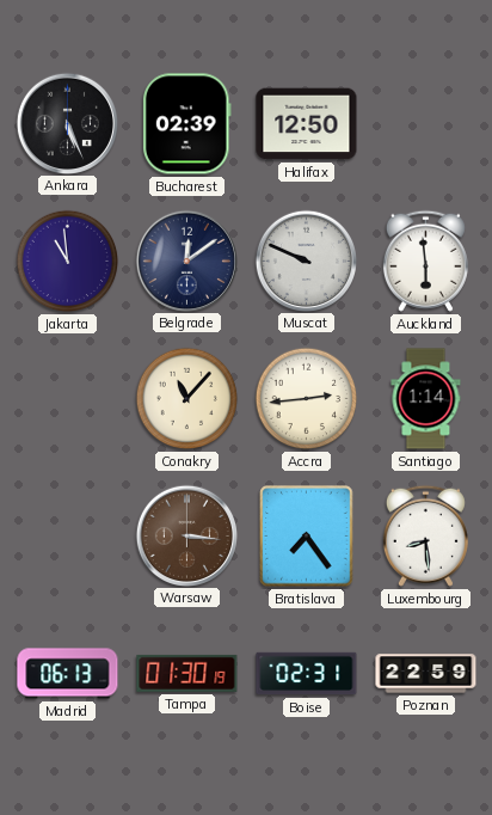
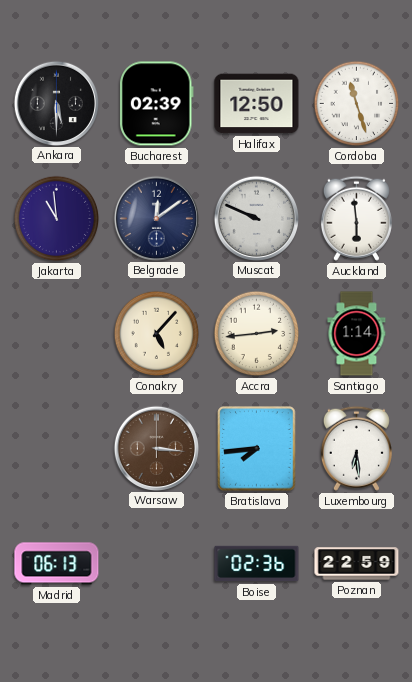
Ankara: 5:26 -> 5:30
Cordoba: none -> 11:27
Conakry: 11:07 -> 5:07
Bratislava: 7:24 -> 7:44
Luxembourg: 8:29 -> 6:29
Tampa: 01:30 -> none
Boise: 02:31 -> 02:36
